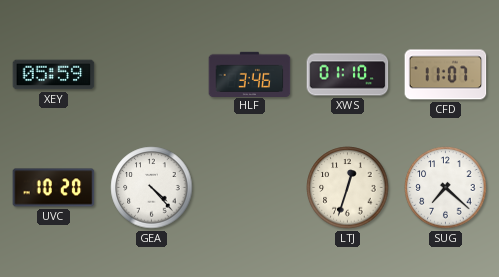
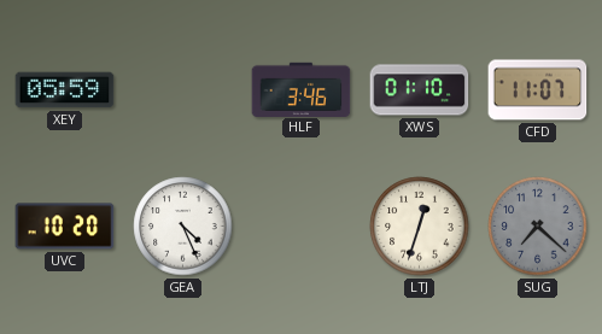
GEA: 4:23 -> 4:26
SUG dial: white -> grey
